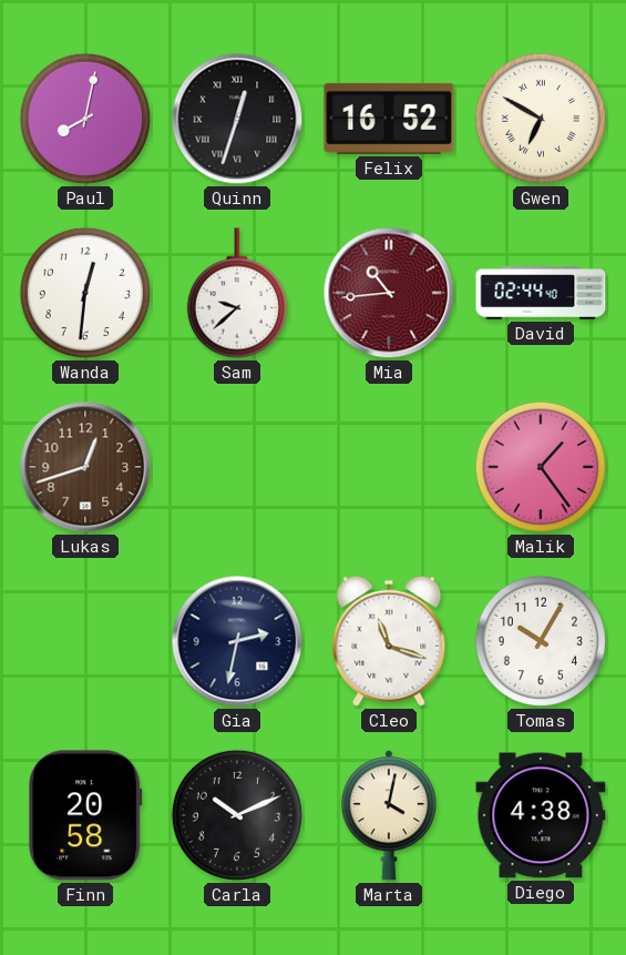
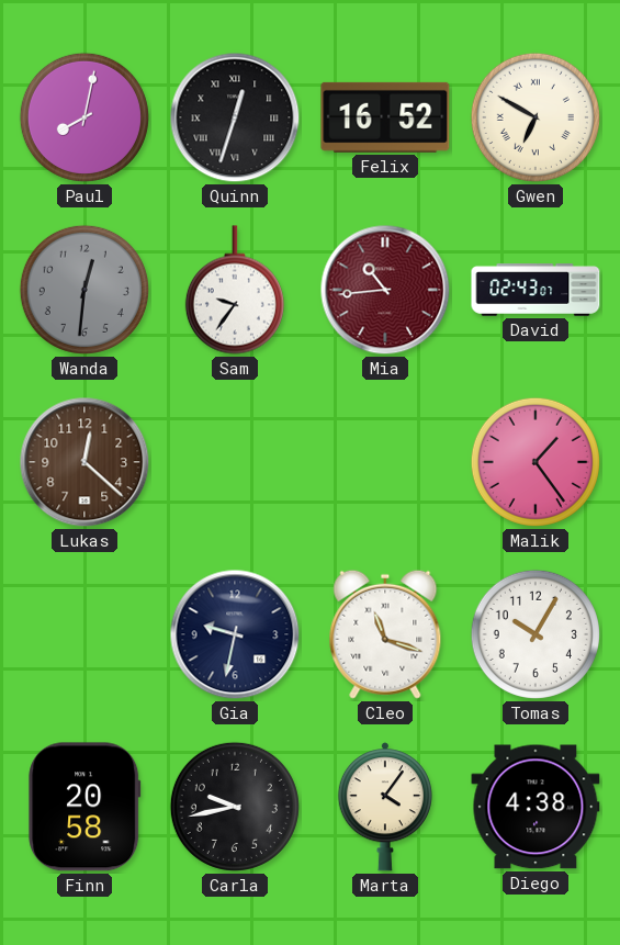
Wanda dial: white -> grey
Sam: 9:38 -> 9:36
David: 02:44 -> 02:43
Lukas: 12:42 -> 12:22
Gia: 2:32 -> 9:32
Carla: 10:11 -> 9:43
Marta: 4:02 -> 4:06
